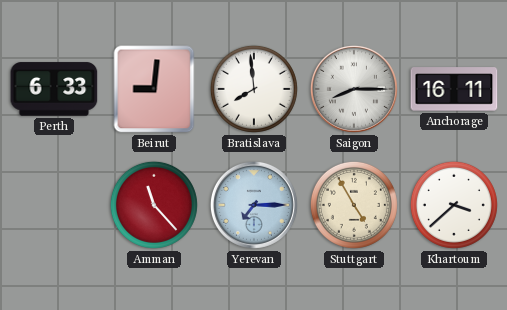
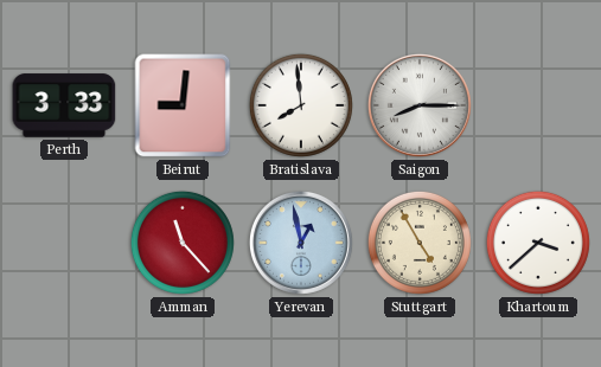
Perth: 6:33 -> 3:33
Anchorage: 16:11 -> none
Yerevan: 7:15 -> 12:58
